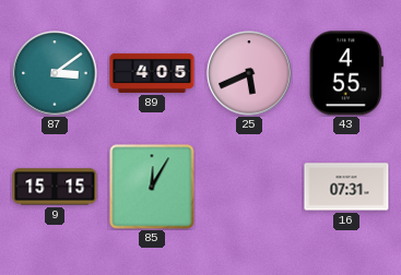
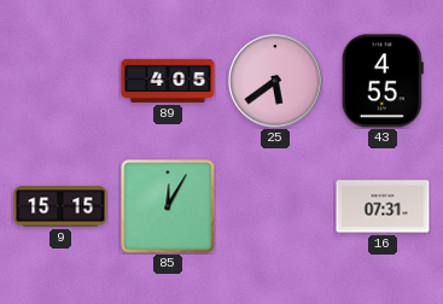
87: 3:09 -> none
25: 5:41 -> 5:39
